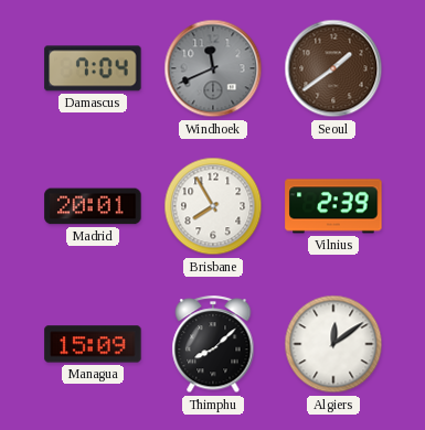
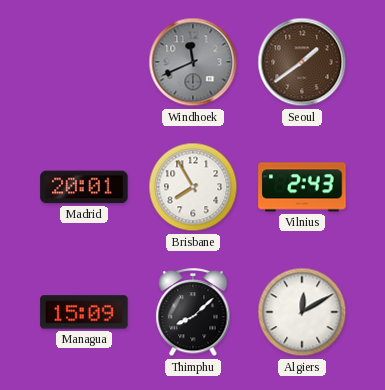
Damascus: 7:04 -> none
Vilnius: 2:39 -> 2:43
Algiers: 12:09 -> 12:10
